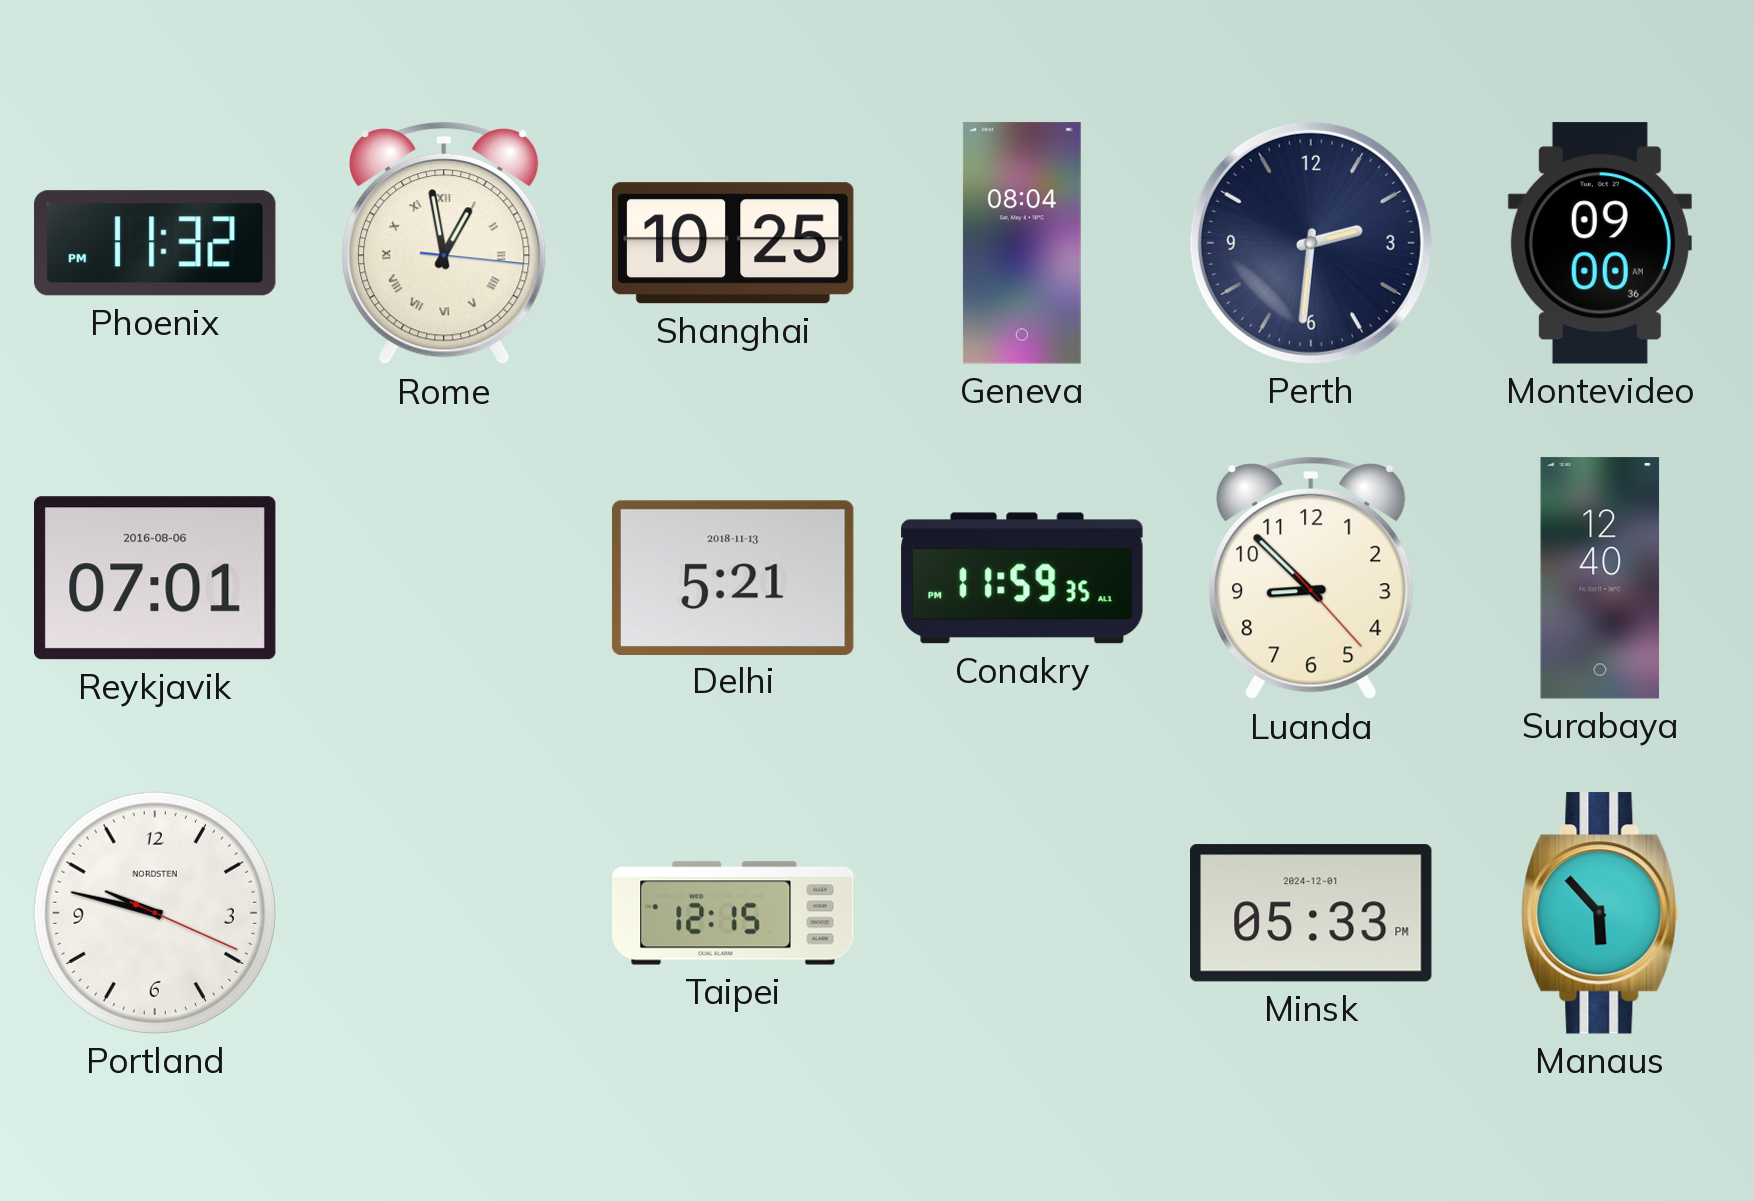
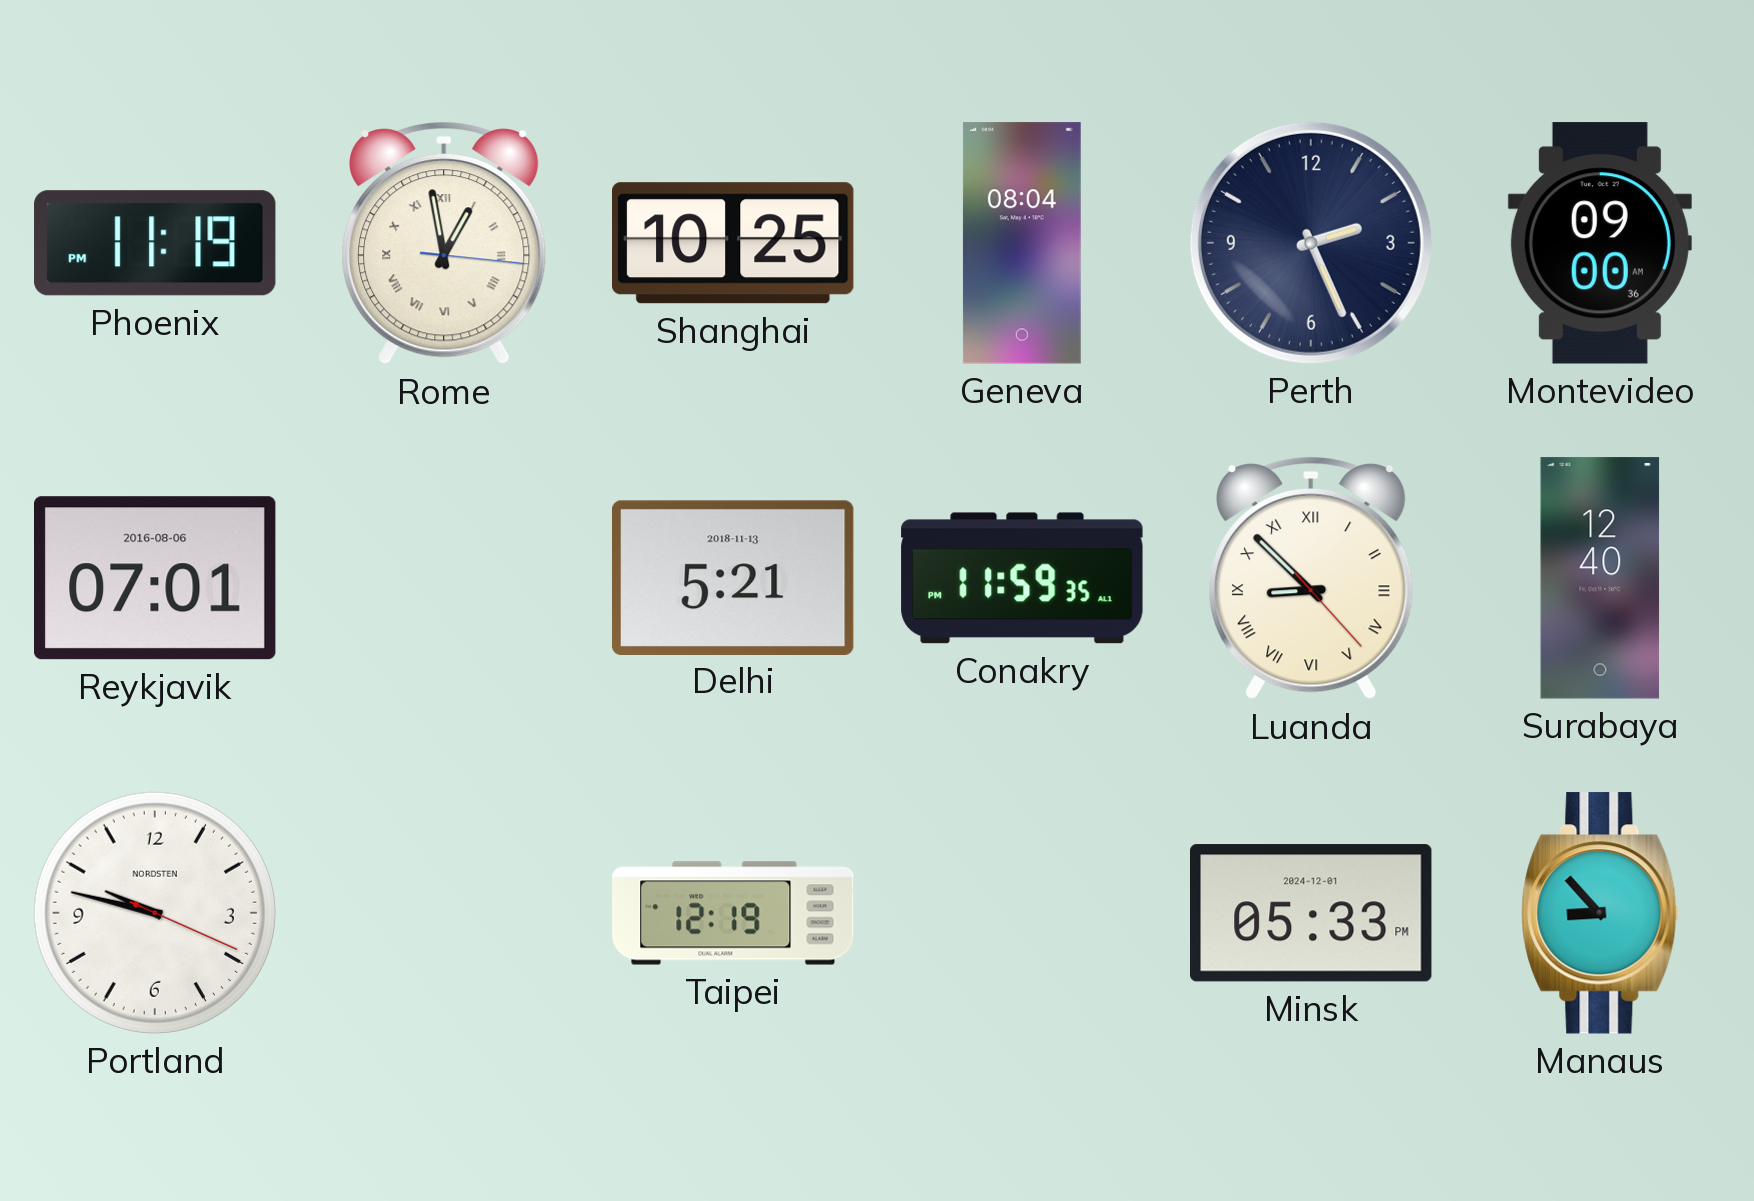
Phoenix: 11:32 -> 11:19
Perth: 2:31 -> 2:26
Luanda numerals: Arabic -> Roman
Taipei: 12:15 -> 12:19
Manaus: 5:53 -> 8:53
